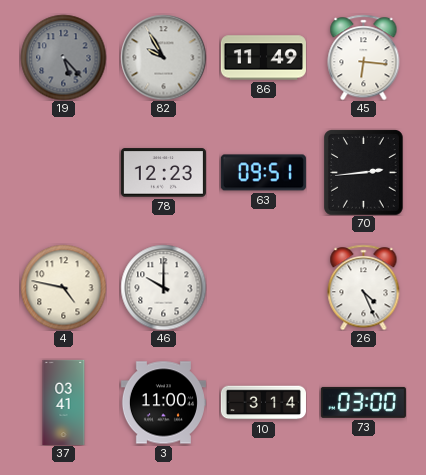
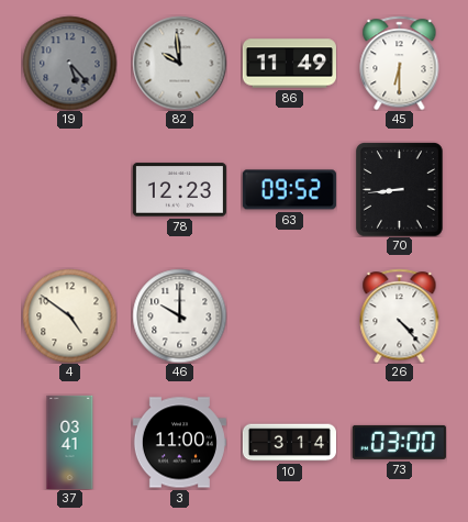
82: 9:55 -> 9:59
45: 6:16 -> 6:30
63: 09:51 -> 09:52
70: 2:44 -> 8:44
4: 4:47 -> 4:51
26: 4:26 -> 4:23
